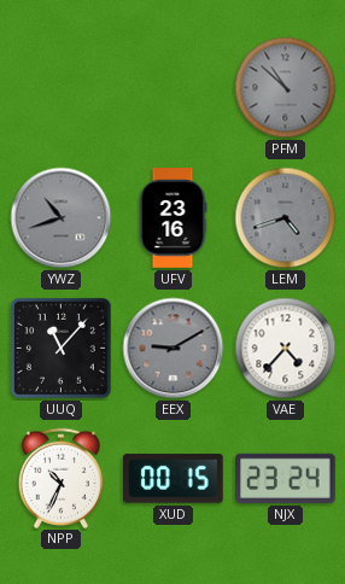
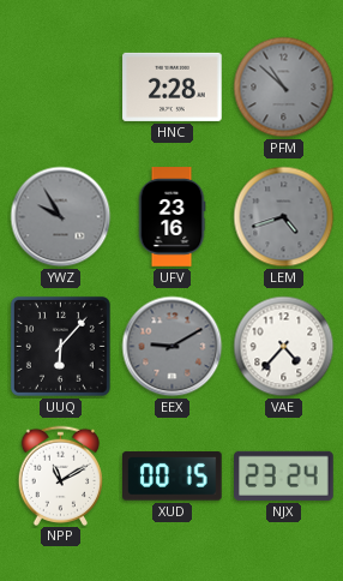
HNC: none -> 2:28
YWZ: 10:42 -> 9:55
UUQ: 11:07 -> 6:07
NPP: 10:34 -> 11:10
